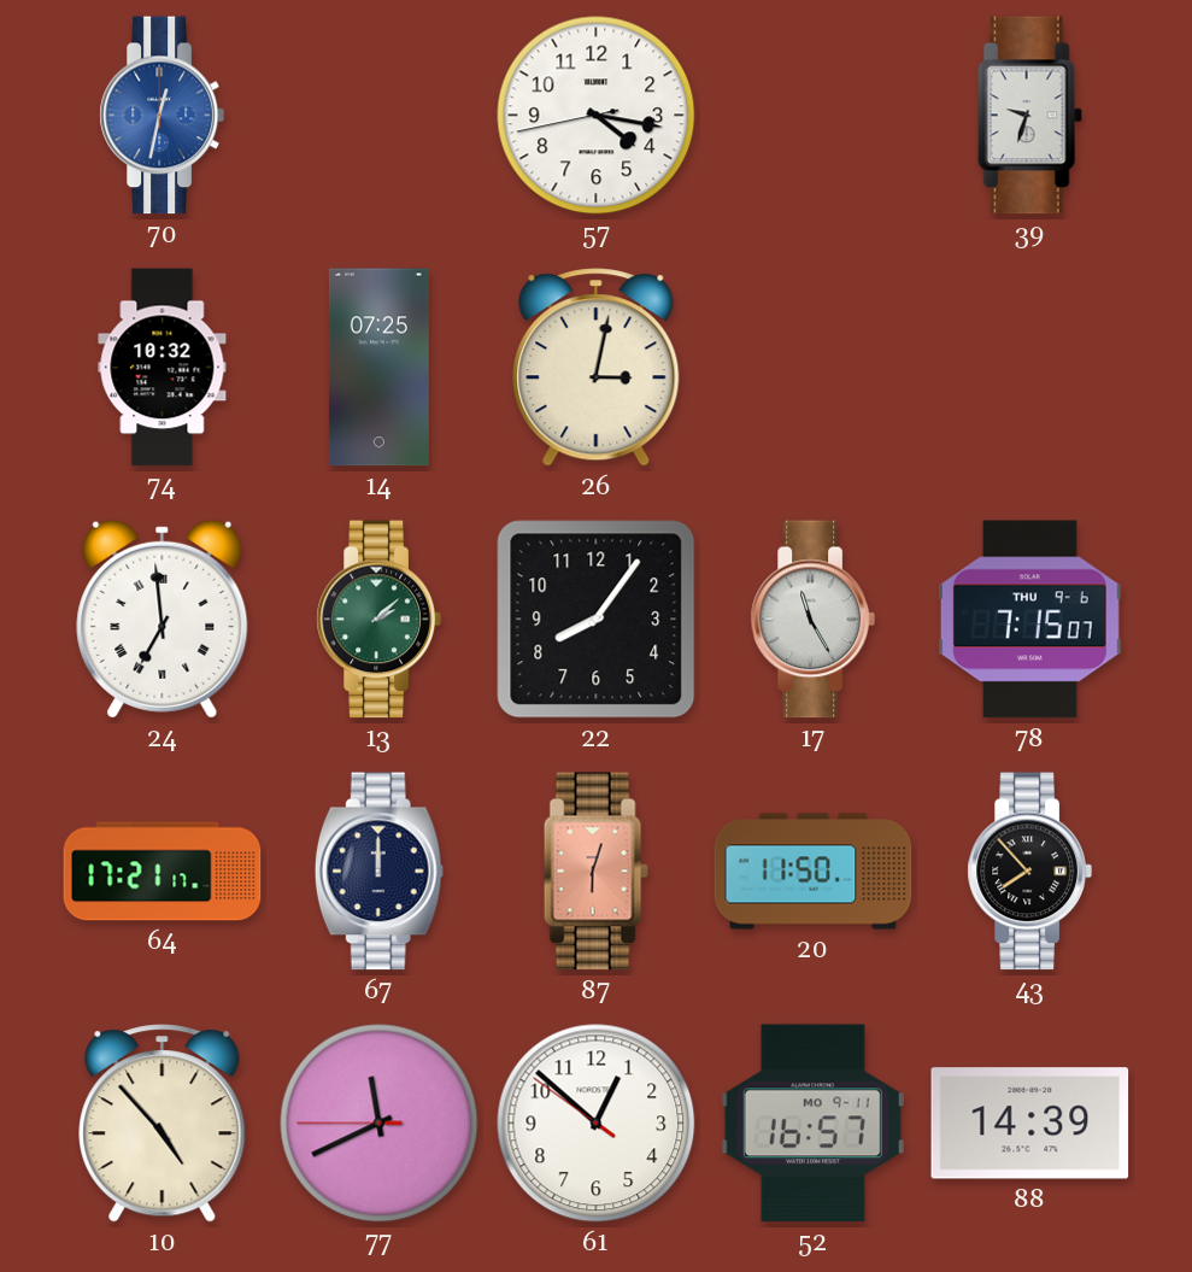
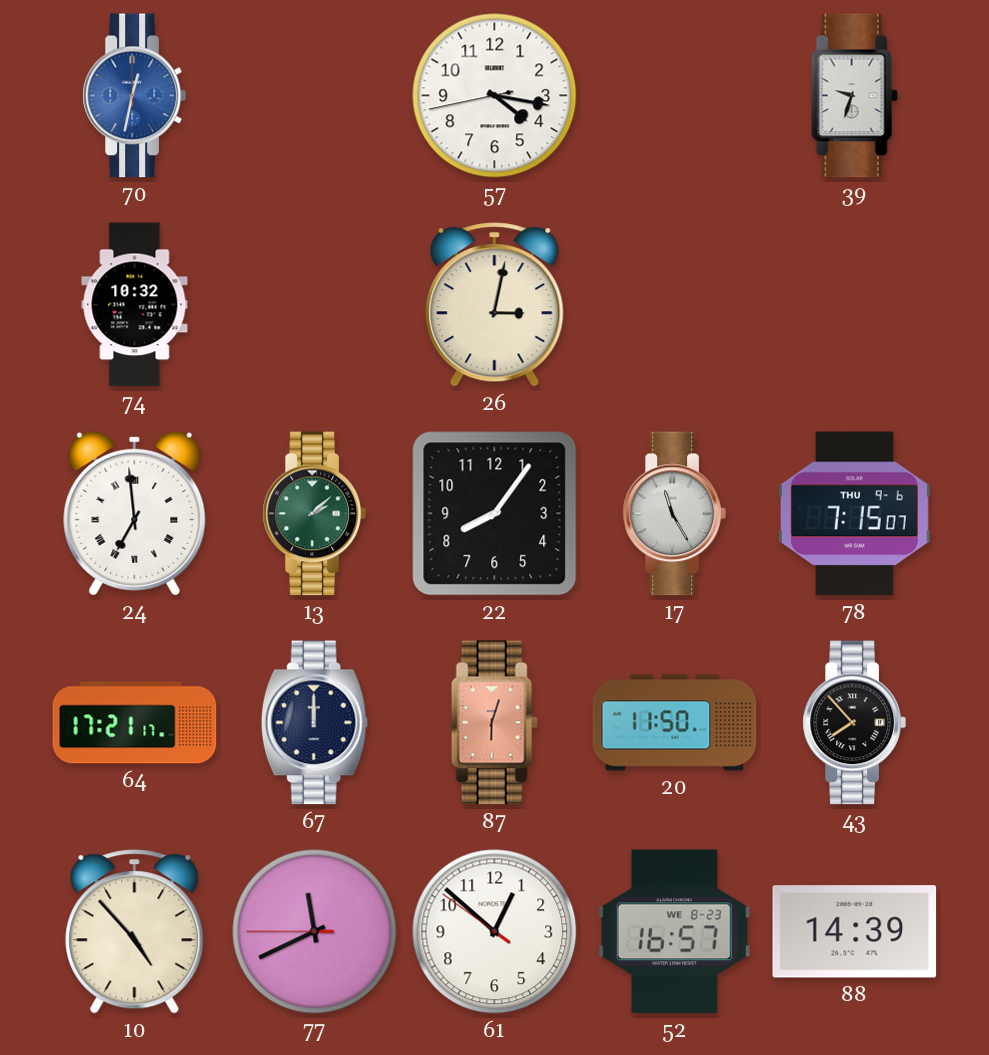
14: 07:25 -> none
52 date: MO 9-11 -> WE 8-23
